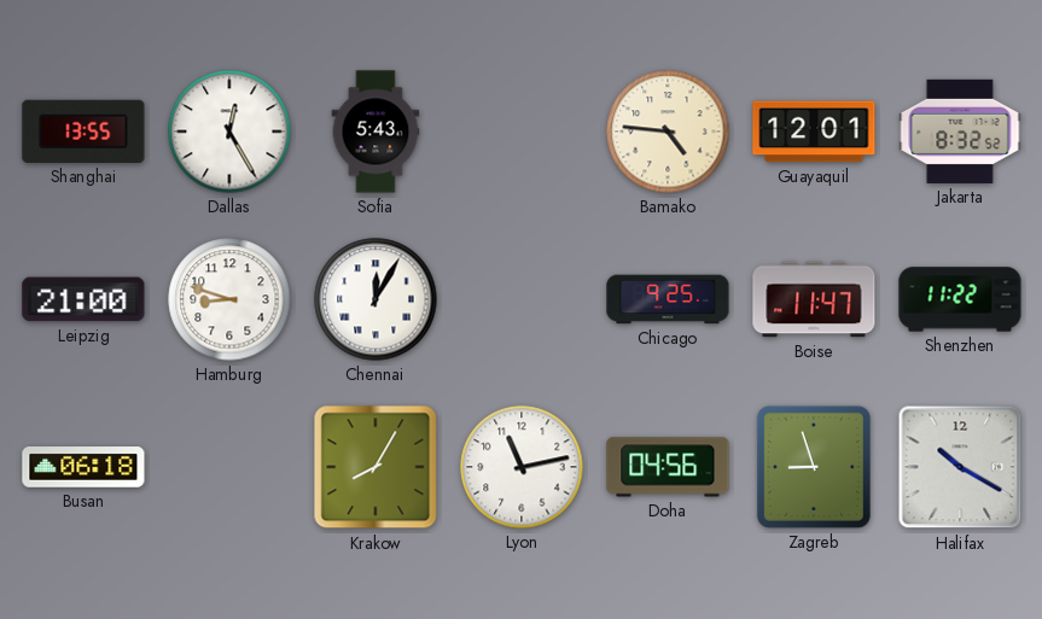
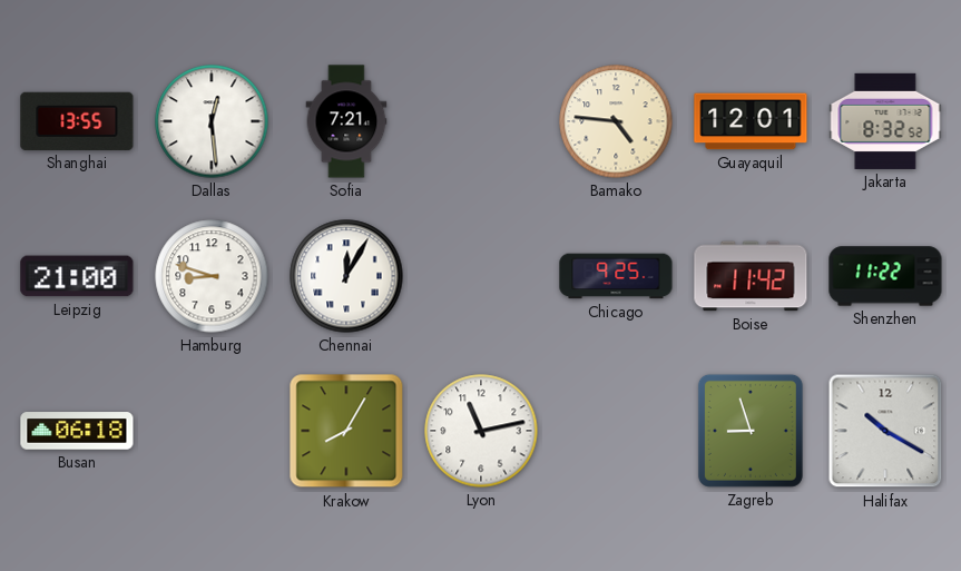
Dallas: 12:25 -> 12:29
Sofia: 5:43 -> 7:21
Boise: 11:47 -> 11:42
Doha: 04:56 -> none
